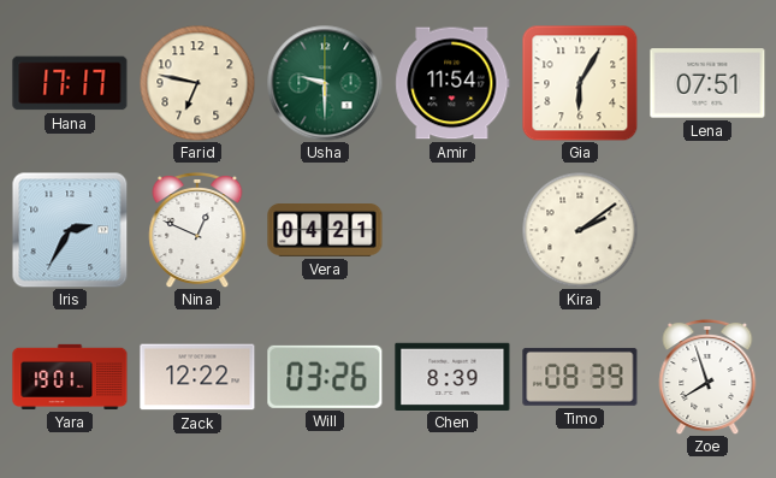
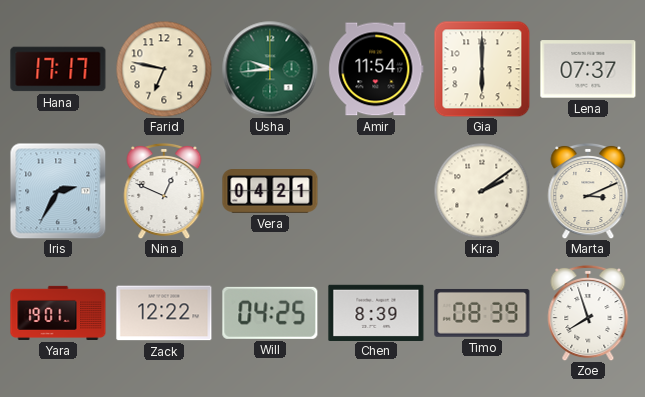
Usha: 9:30 -> 9:44
Gia: 6:05 -> 6:00
Lena: 07:51 -> 07:37
Marta: none -> 3:11
Will: 03:26 -> 04:25
